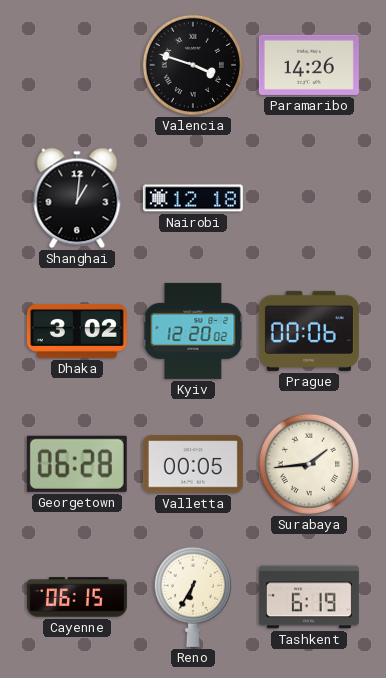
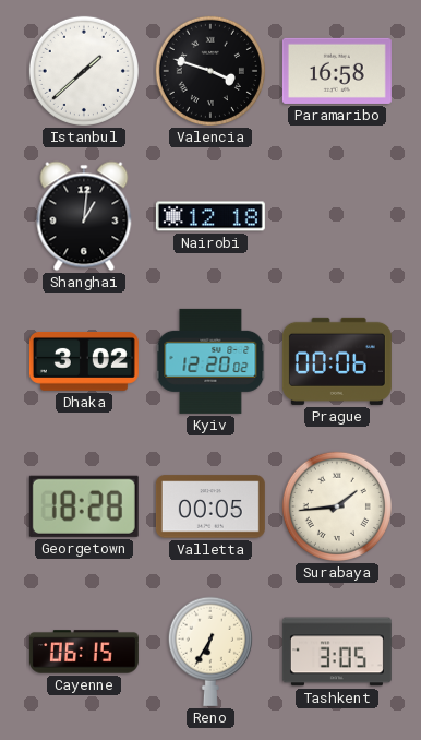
Istanbul: none -> 1:38
Paramaribo: 14:26 -> 16:58
Georgetown: 06:28 -> 18:28
Tashkent: 6:19 -> 3:05
